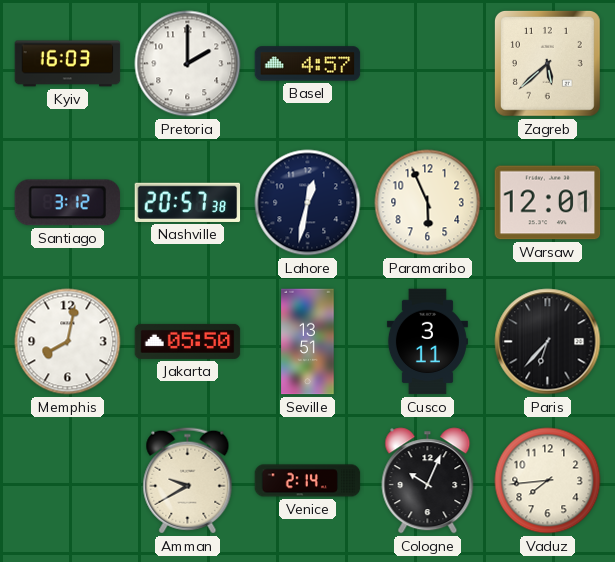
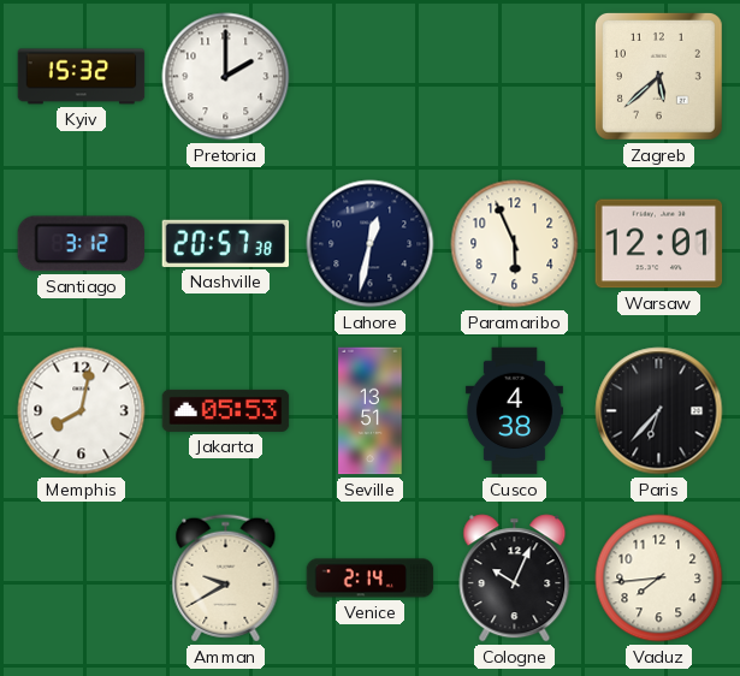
Kyiv: 16:03 -> 15:32
Basel: 4:57 -> none
Jakarta: 05:50 -> 05:53
Cusco: 3:11 -> 4:38
